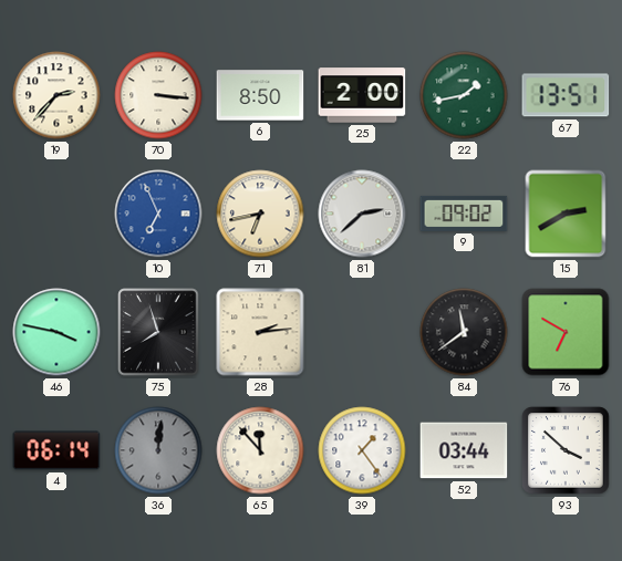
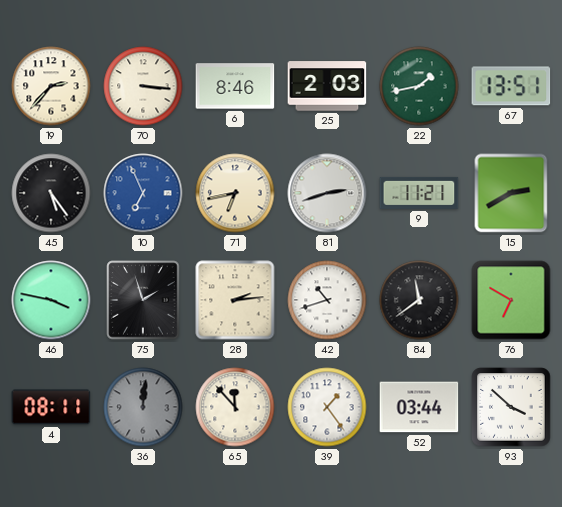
6: 8:50 -> 8:46
25: 2:00 -> 2:03
45: none -> 5:24
81: 2:38 -> 2:42
9: 09:02 -> 11:21
75: 7:57 -> 1:57
42: none -> 10:42
4: 06:14 -> 08:11
